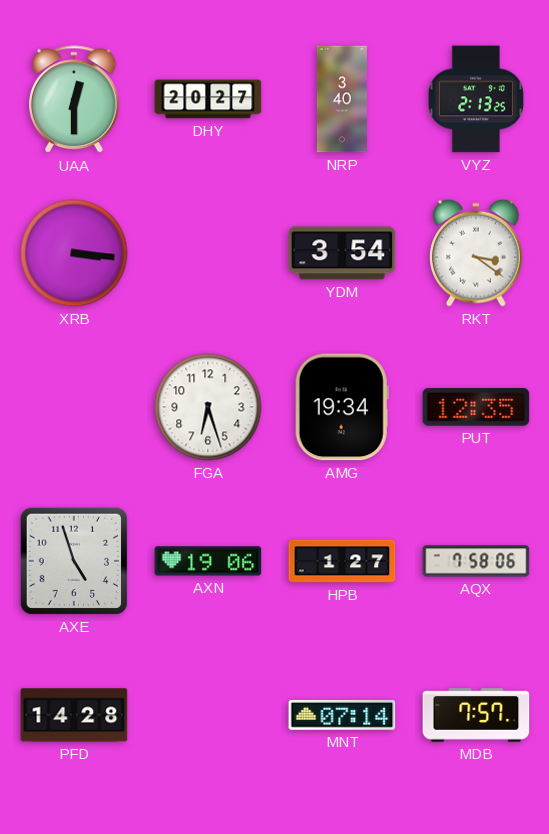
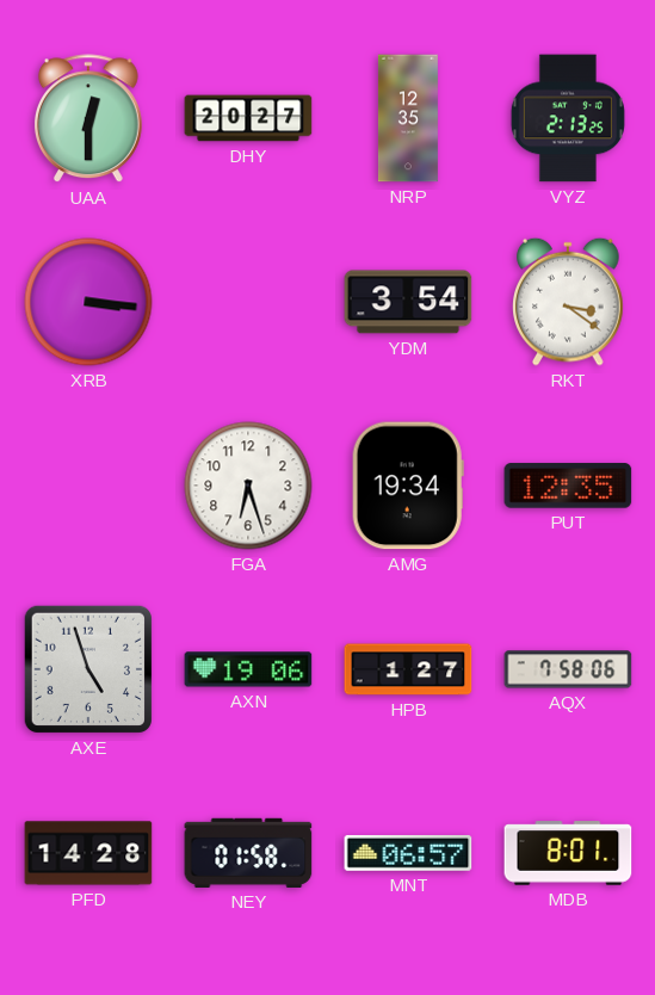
NRP: 3:40 -> 12:35
NEY: none -> 01:58
MNT: 07:14 -> 06:57
MDB: 7:57 -> 8:01
